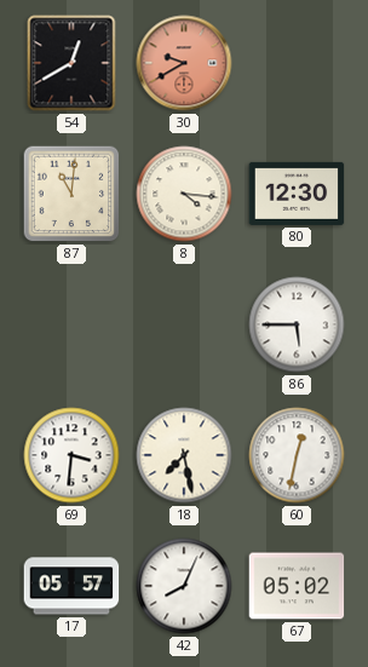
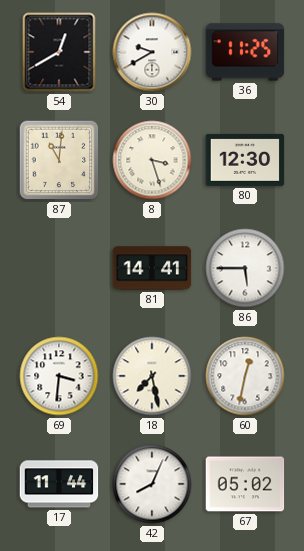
30 dial: salmon -> white
36: none -> 11:25
8: 4:16 -> 3:27
81: none -> 14:41
17: 05:57 -> 11:44
